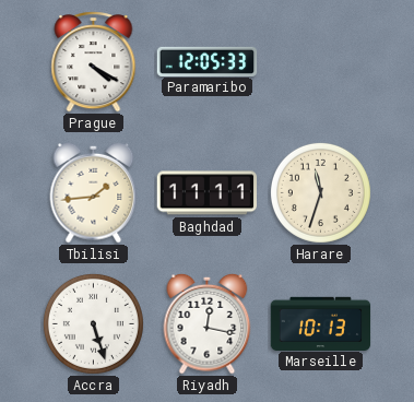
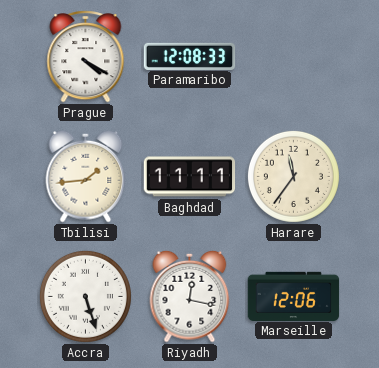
Paramaribo: 12:05 -> 12:08
Harare: 11:33 -> 11:36
Marseille: 10:13 -> 12:06
